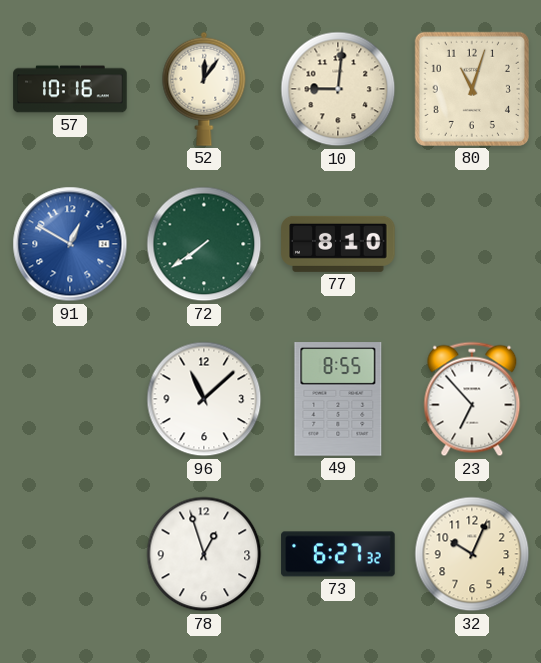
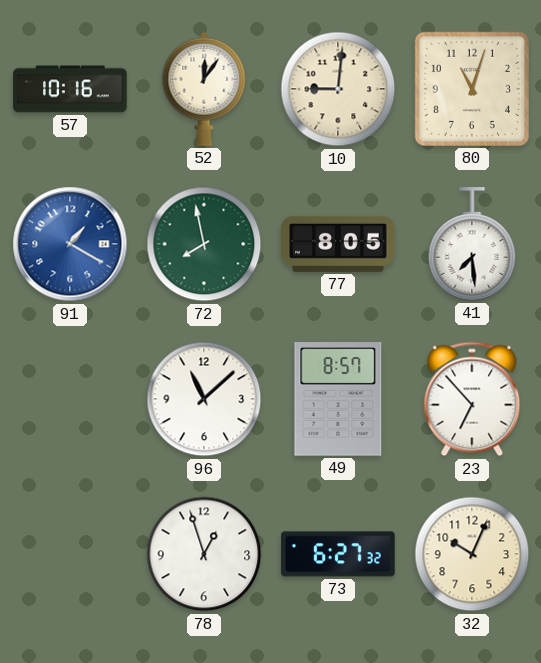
91: 12:50 -> 1:20
72: 7:39 -> 7:58
77: 8:10 -> 8:05
41: none -> 7:29
49: 8:55 -> 8:57
